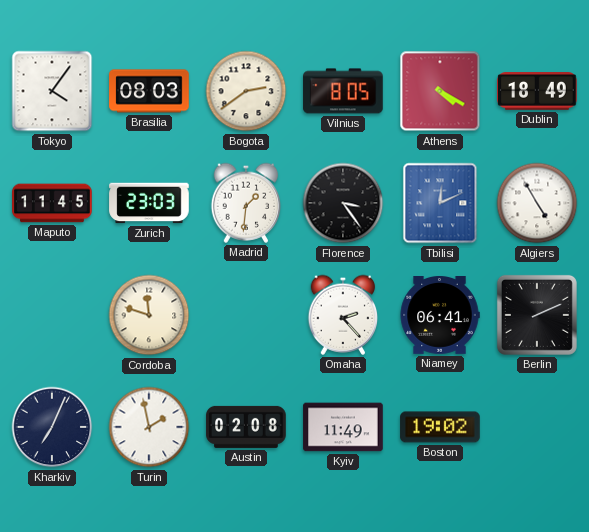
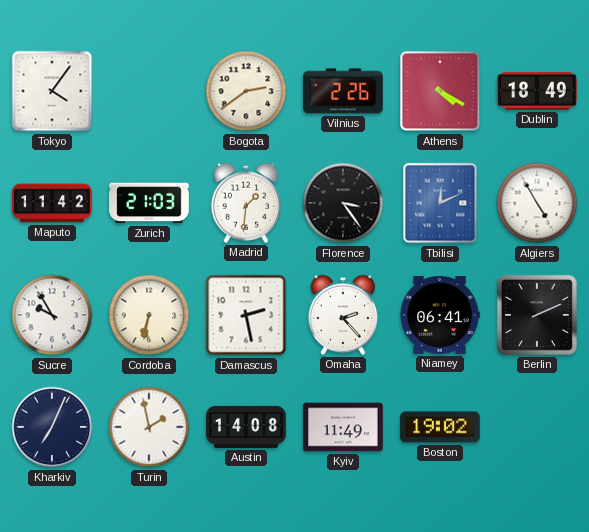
Brasilia: 08:03 -> none
Vilnius: 8:05 -> 2:26
Maputo: 11:45 -> 11:42
Zurich: 23:03 -> 21:03
Sucre: none -> 9:55
Cordoba: 11:48 -> 6:32
Damascus: none -> 2:28
Austin: 02:08 -> 14:08
